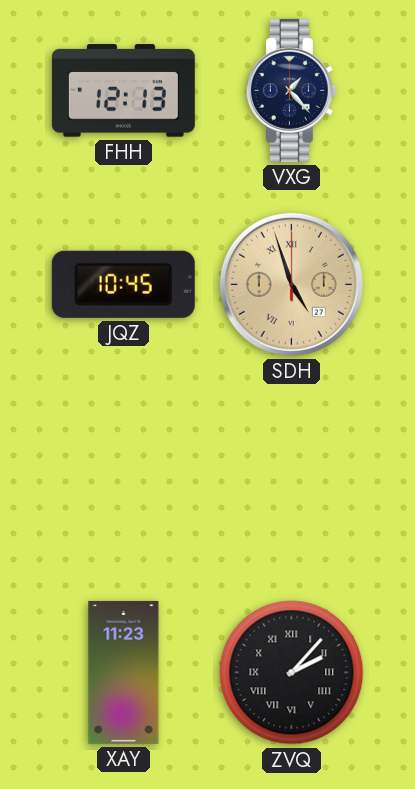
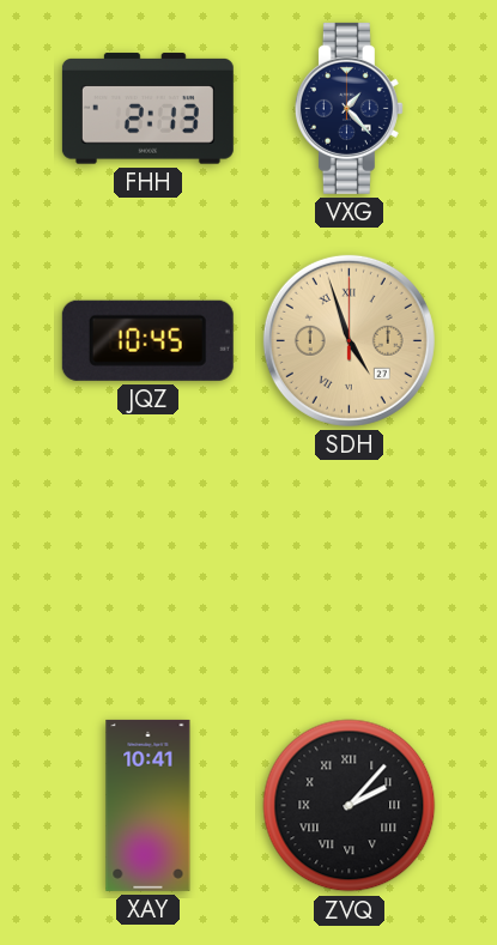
FHH: 12:13 -> 2:13
XAY: 11:23 -> 10:41
